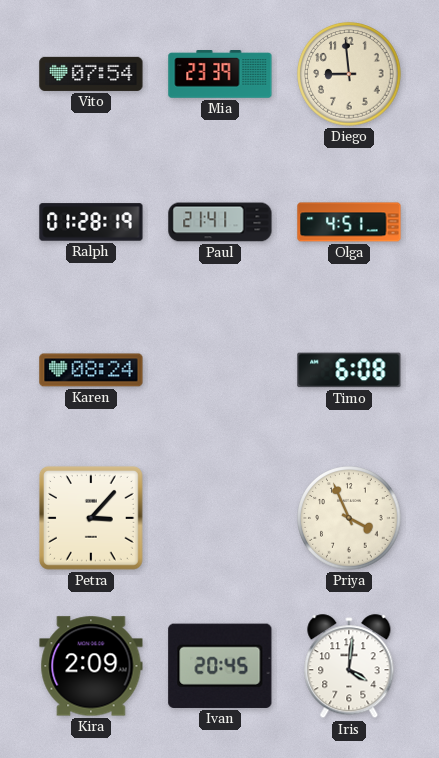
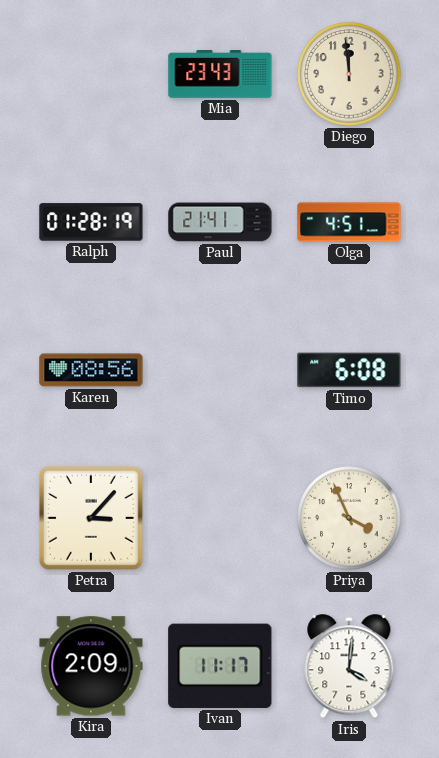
Vito: 07:54 -> none
Mia: 23:39 -> 23:43
Diego: 8:59 -> 11:59
Karen: 08:24 -> 08:56
Ivan: 20:45 -> 11:17
